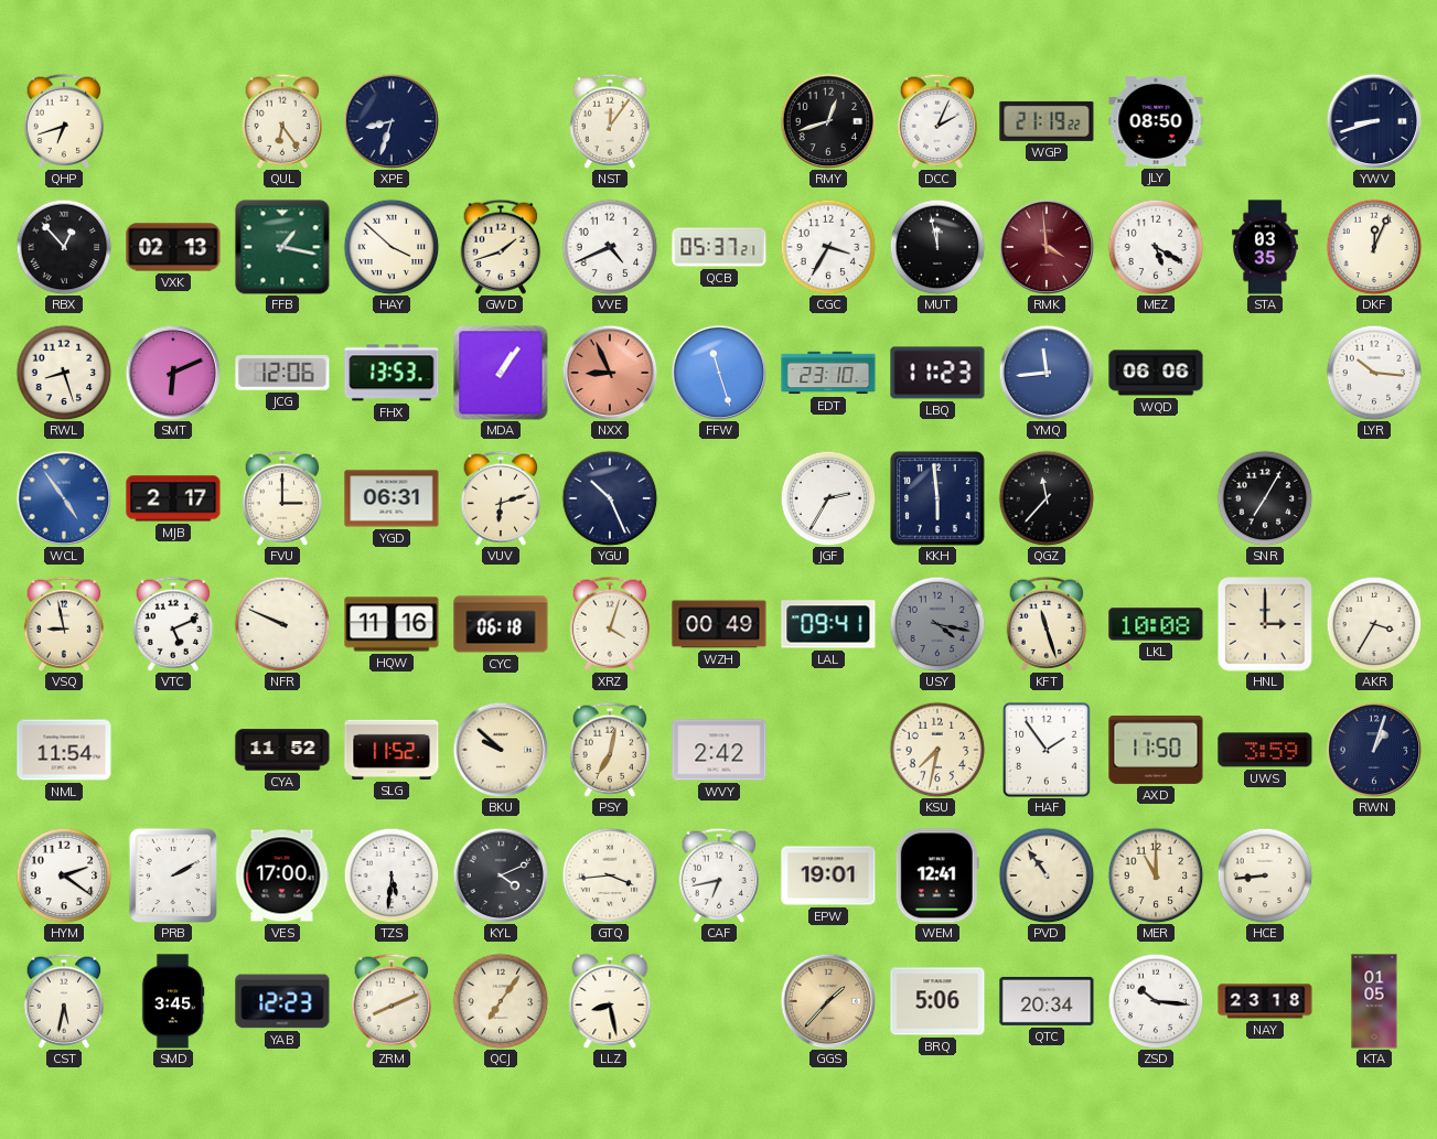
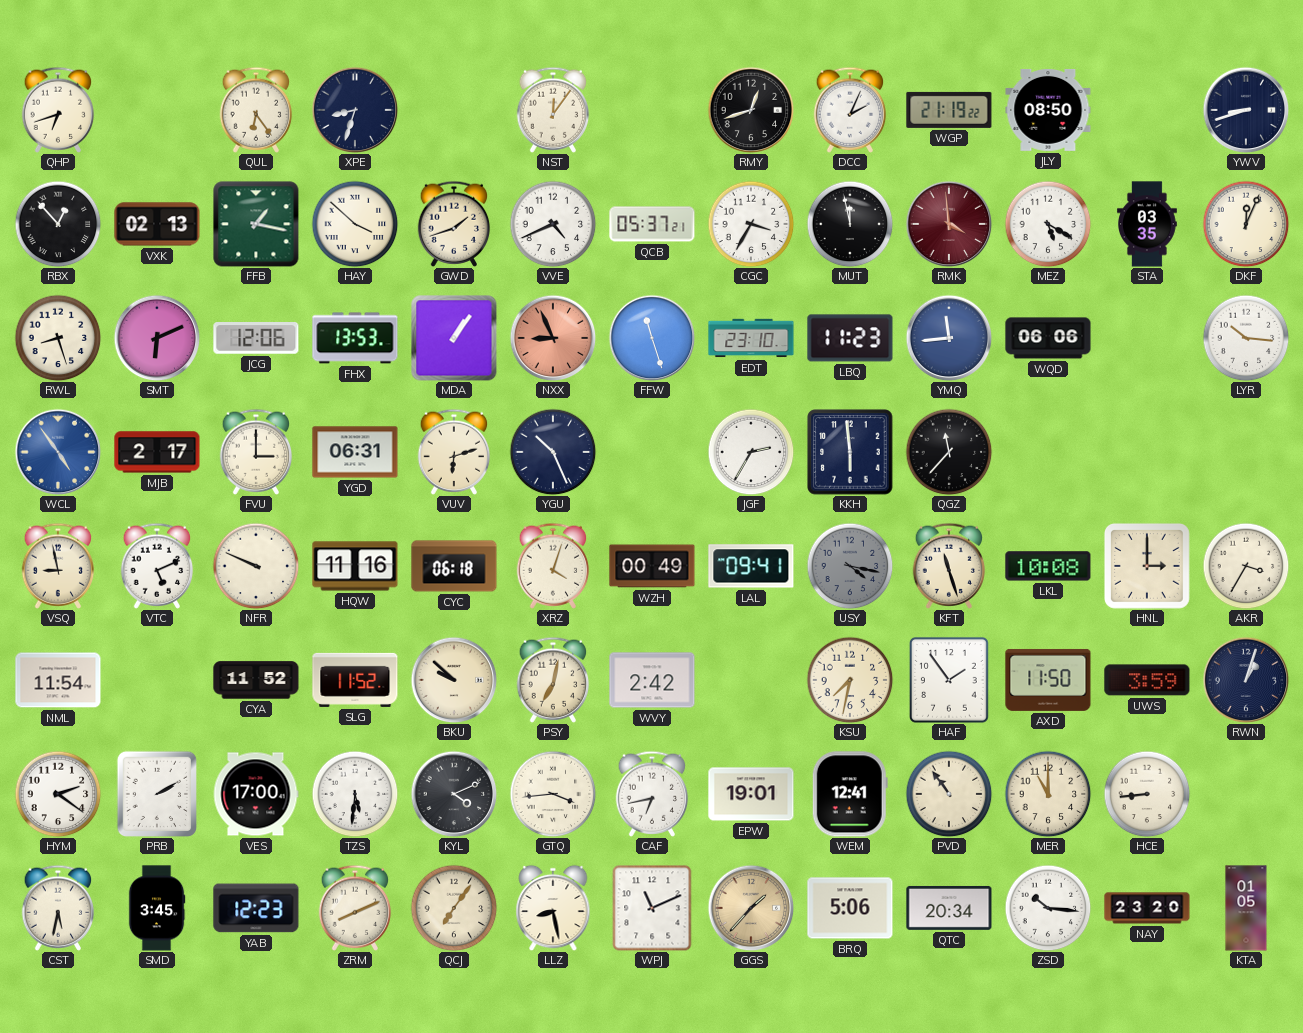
SNR: 7:05 -> none
WPJ: none -> 11:11
NAY: 23:18 -> 23:20
